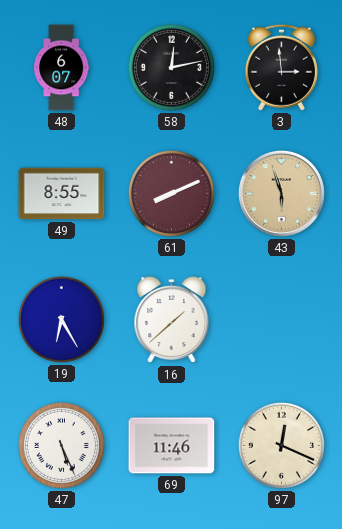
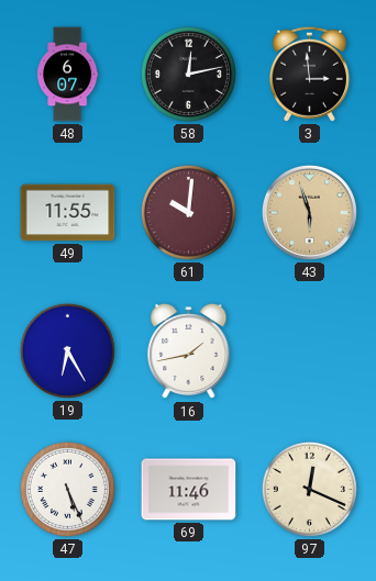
49: 8:55 -> 11:55
61: 8:11 -> 10:01
16: 1:38 -> 1:43
